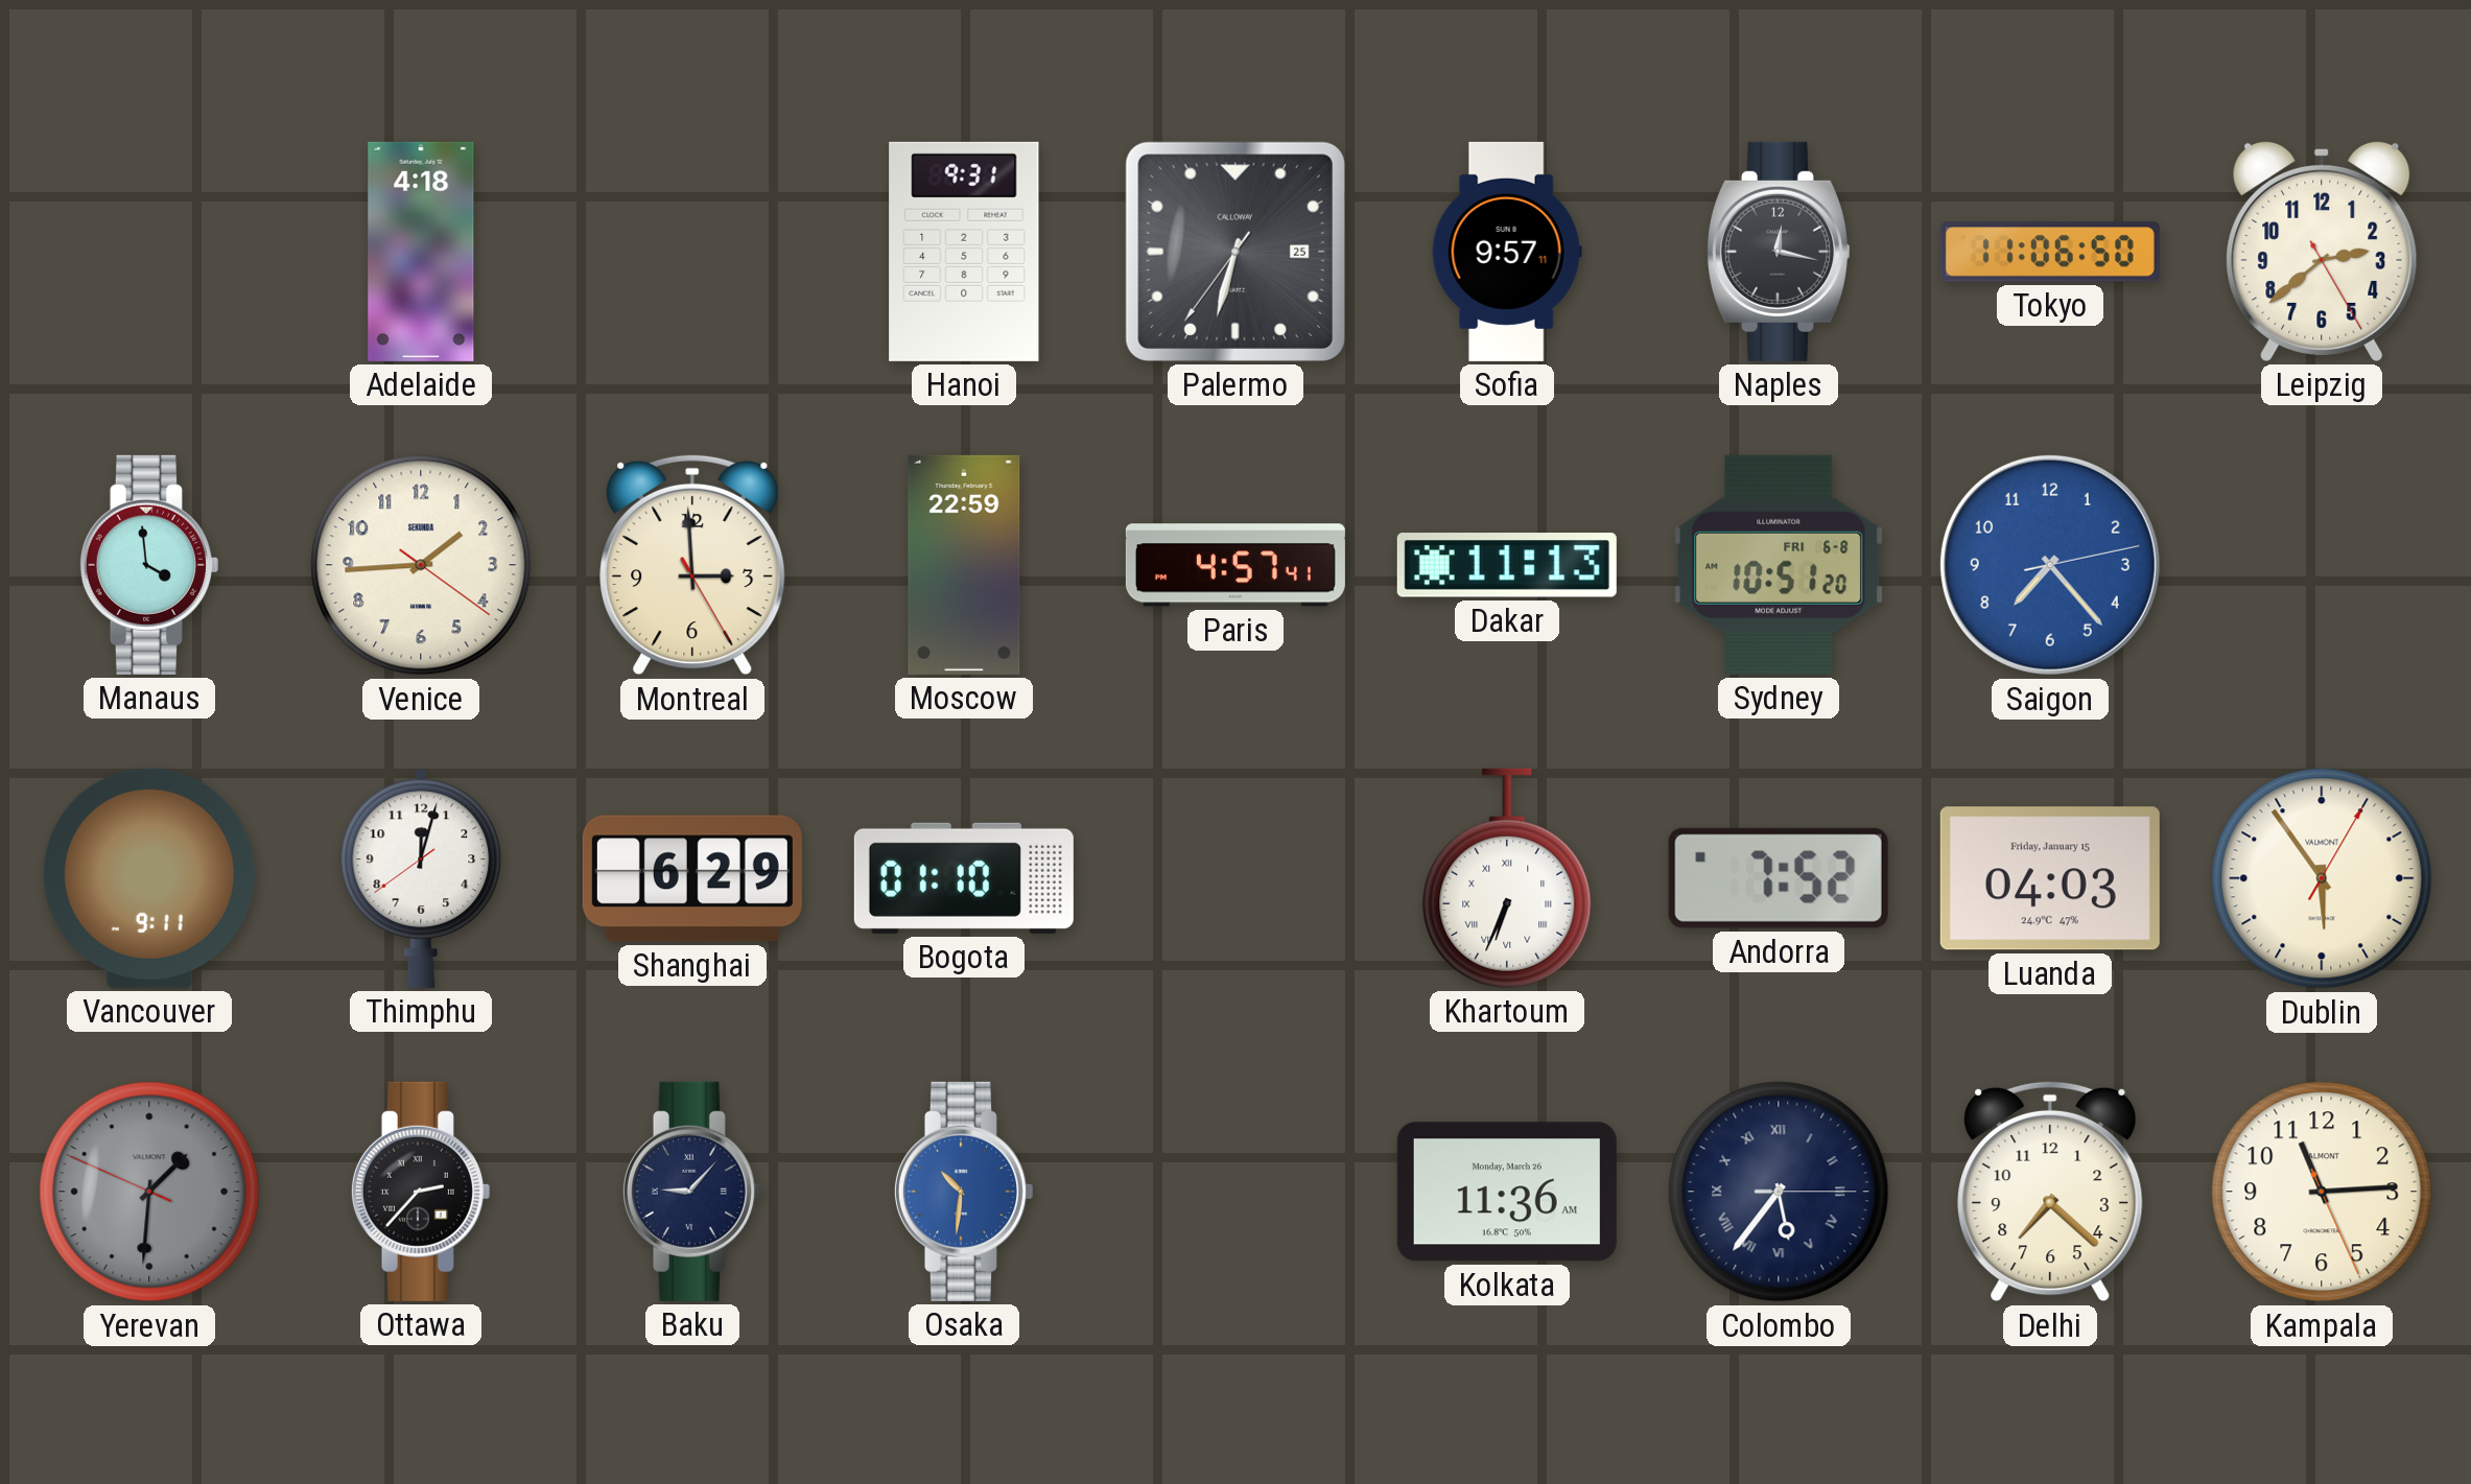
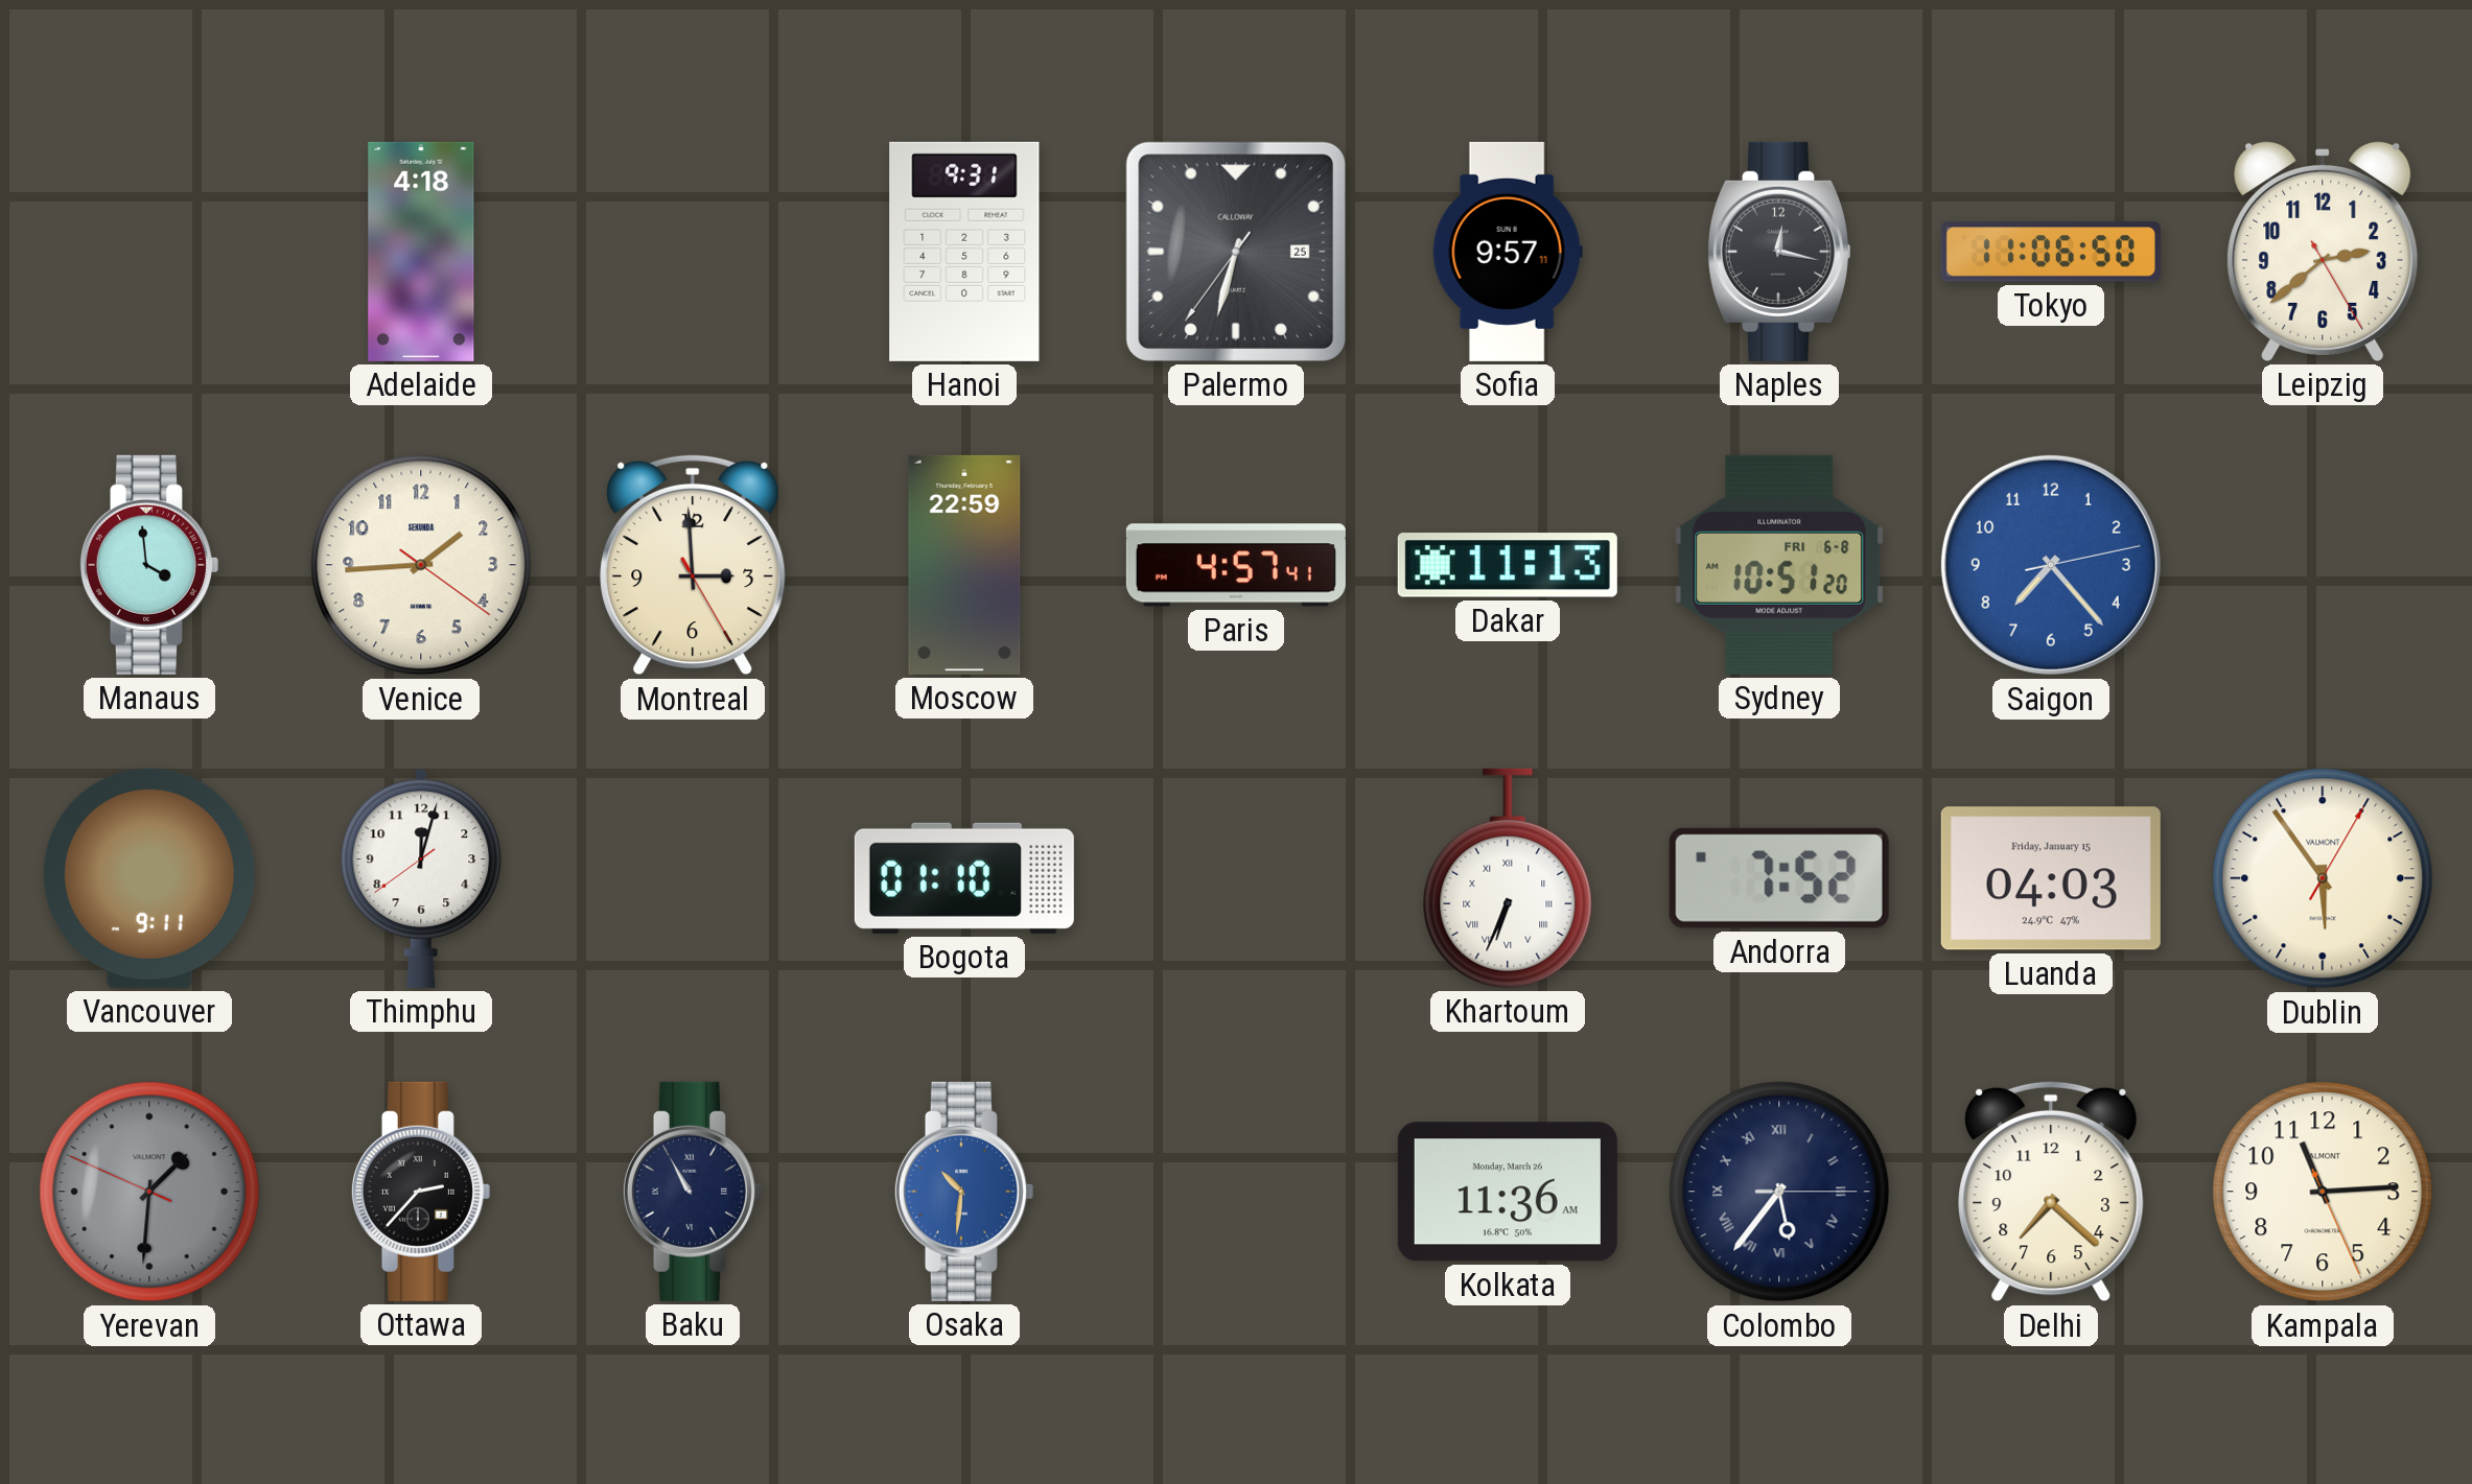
Shanghai: 6:29 -> none
Baku: 9:07 -> 10:55
